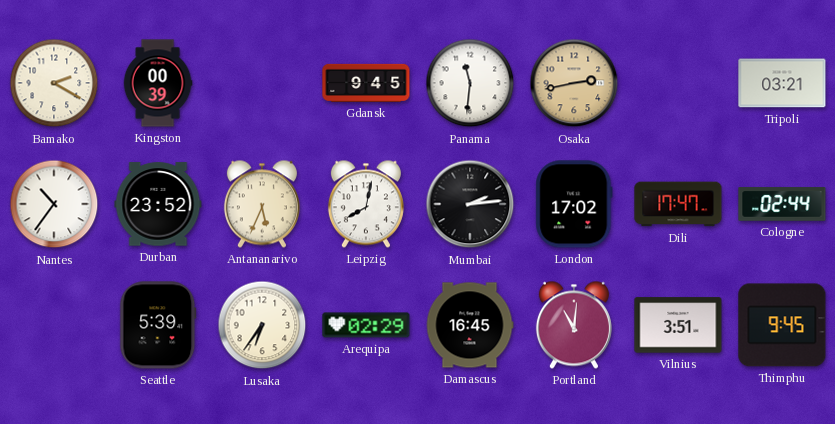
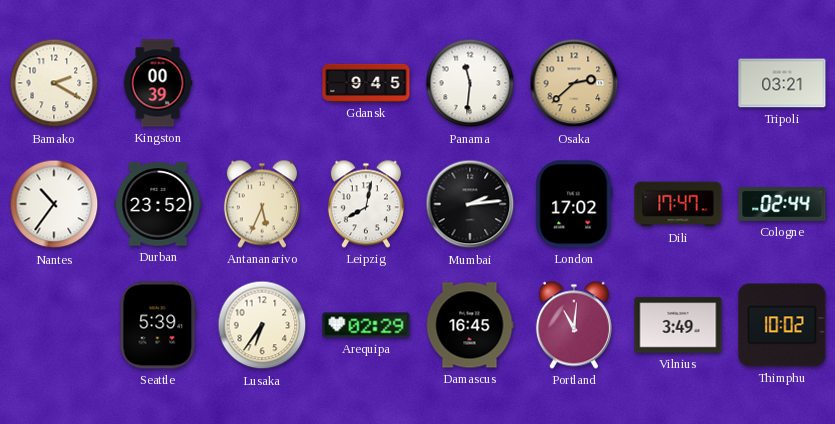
Osaka: 2:43 -> 2:38
Vilnius: 3:51 -> 3:49
Thimphu: 9:45 -> 10:02
